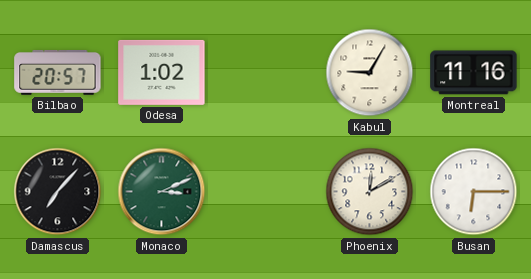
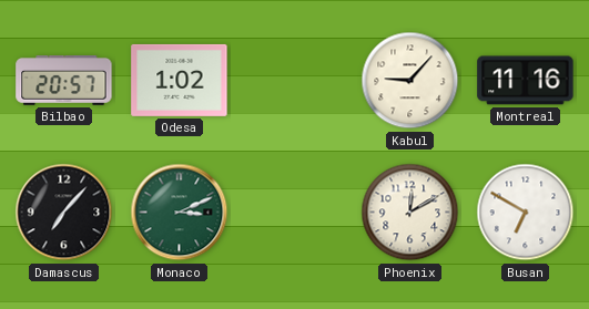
Kabul: 9:05 -> 9:07
Busan: 6:15 -> 6:50
